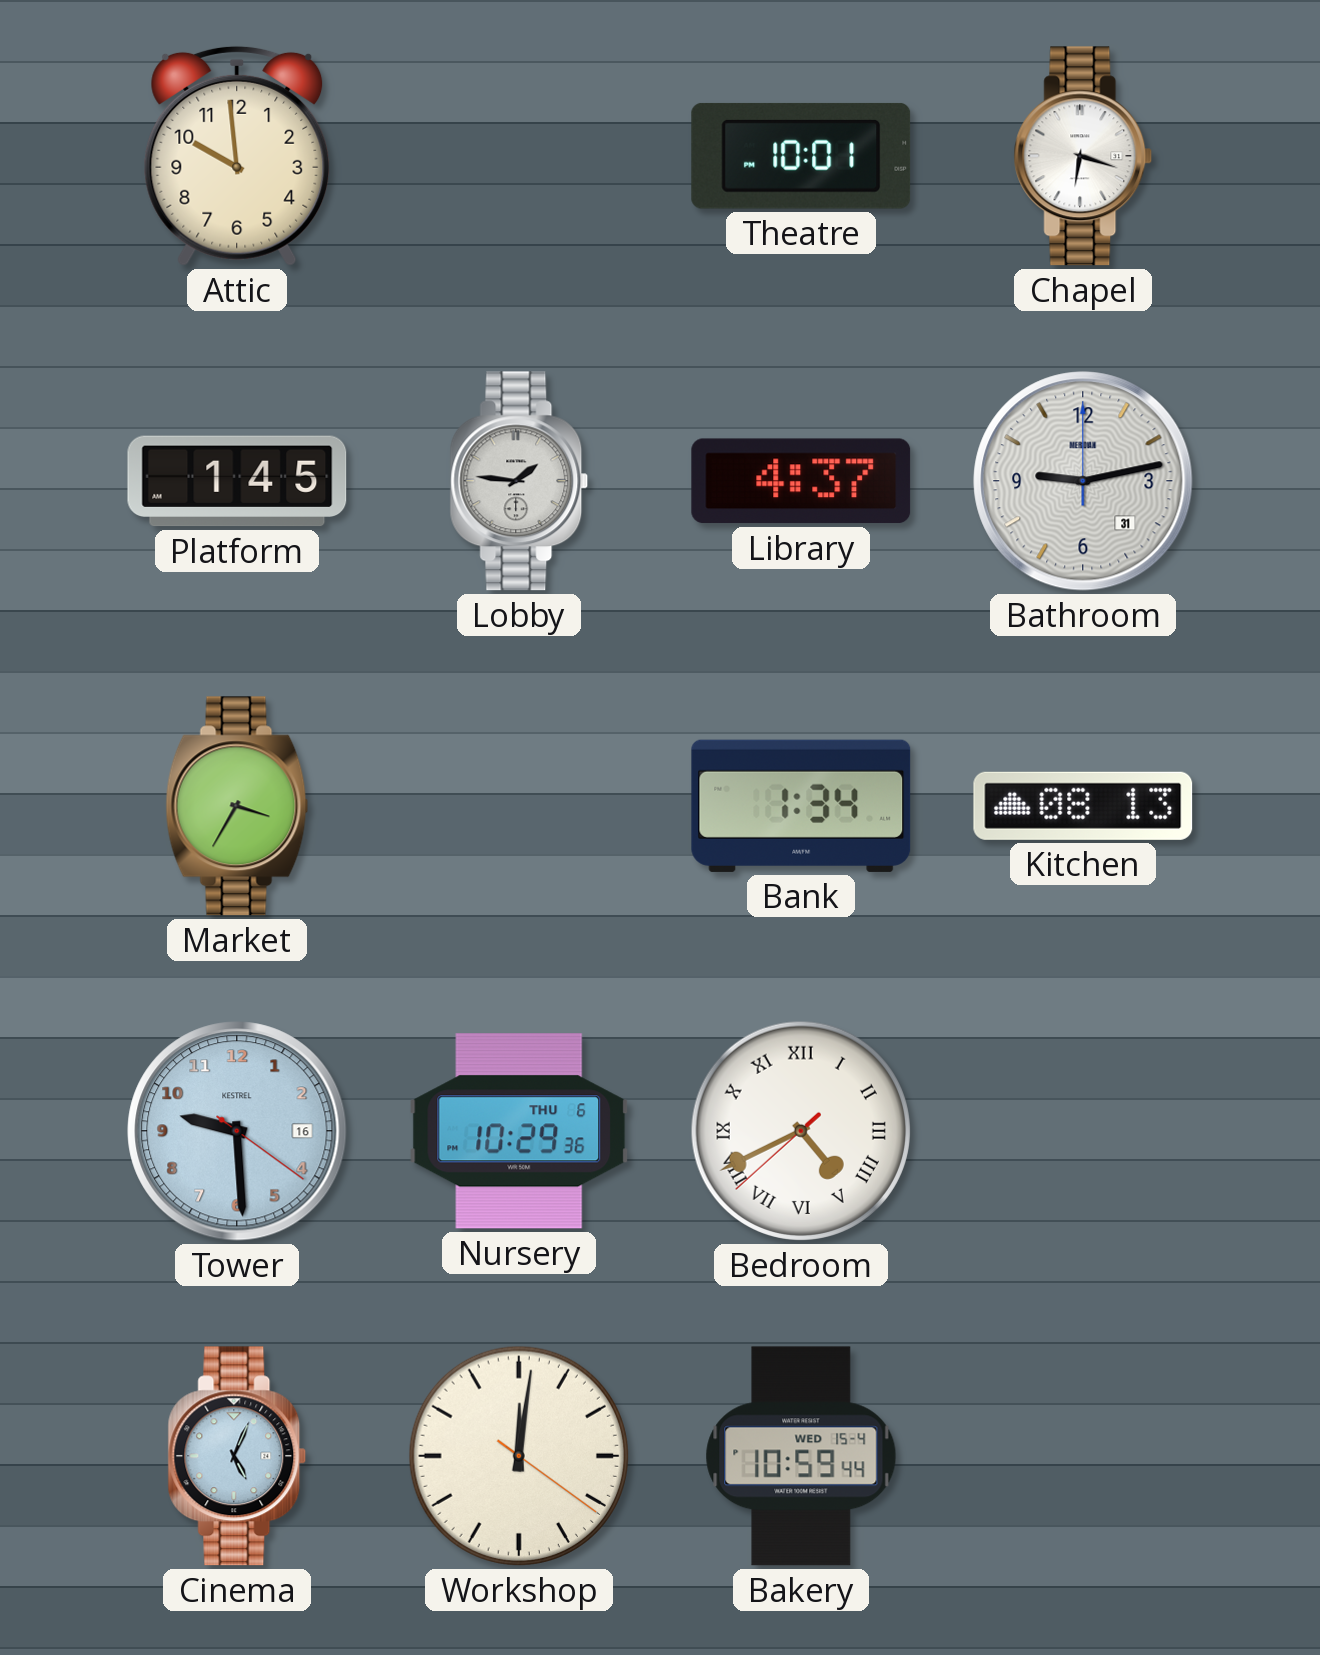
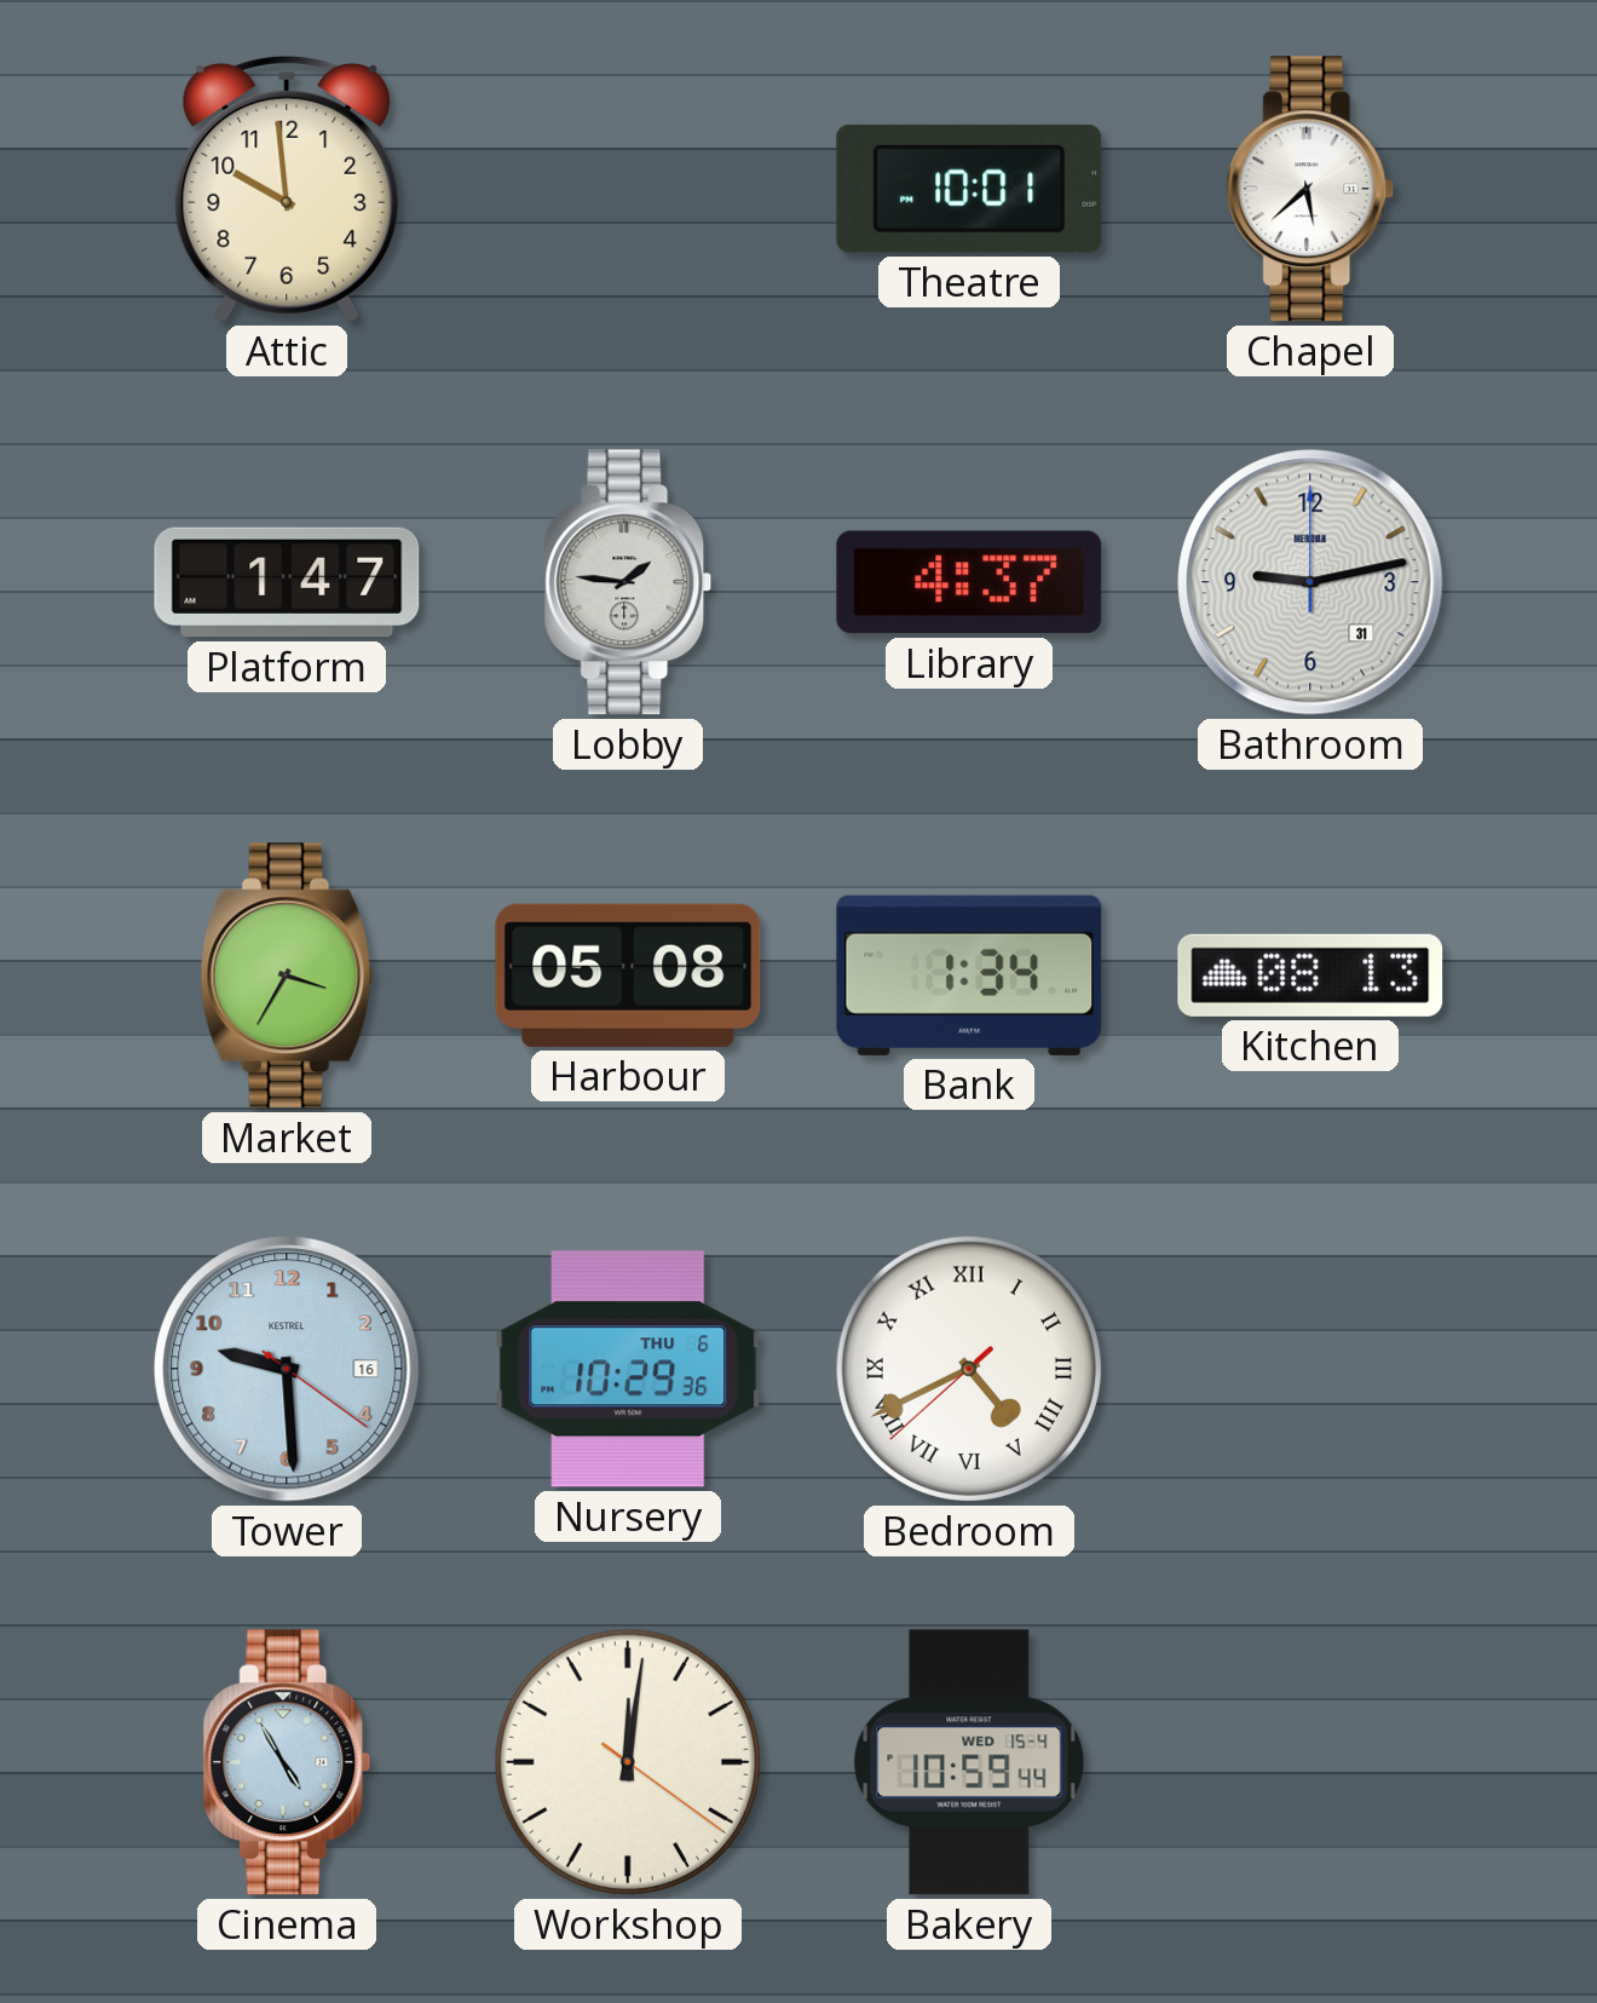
Chapel: 6:18 -> 5:38
Platform: 1:45 -> 1:47
Harbour: none -> 05:08
Cinema: 5:04 -> 4:55
